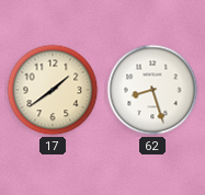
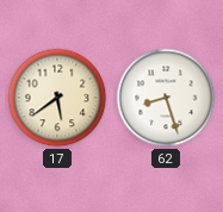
17: 1:39 -> 5:39
